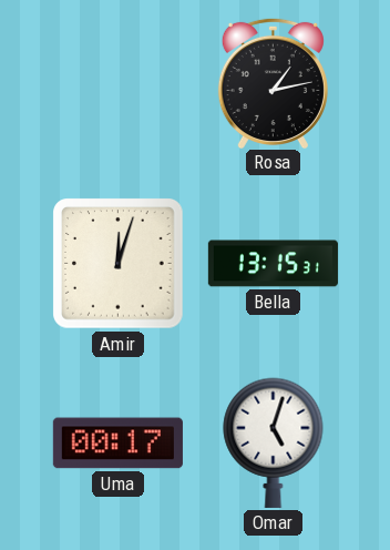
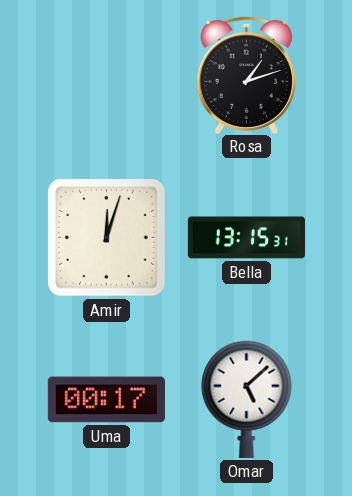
Rosa: 1:13 -> 1:12
Omar: 5:03 -> 5:08
